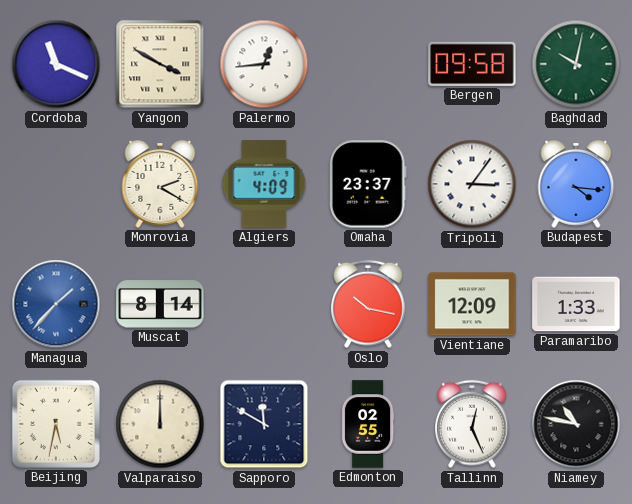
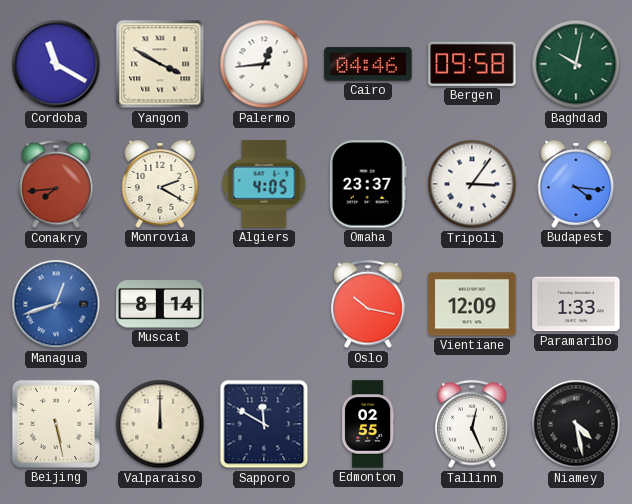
Cordoba: 11:19 -> 11:20
Cairo: none -> 04:46
Conakry: none -> 7:44
Algiers: 4:09 -> 4:05
Managua: 1:37 -> 12:42
Beijing: 5:32 -> 5:28
Niamey: 10:47 -> 4:28
